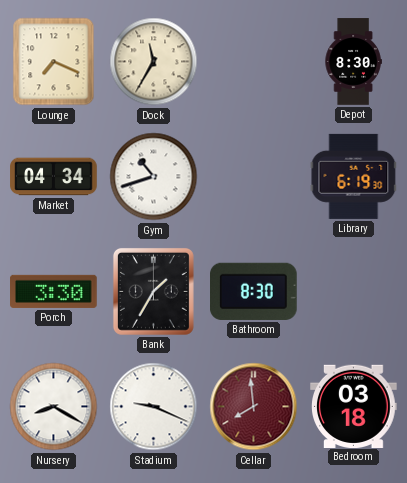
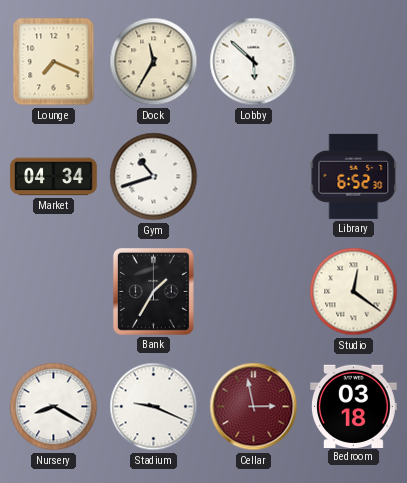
Lobby: none -> 5:52
Depot: 8:30 -> none
Library: 6:19 -> 6:52
Porch: 3:30 -> none
Bathroom: 8:30 -> none
Studio: none -> 12:21
Cellar: 7:59 -> 2:58
